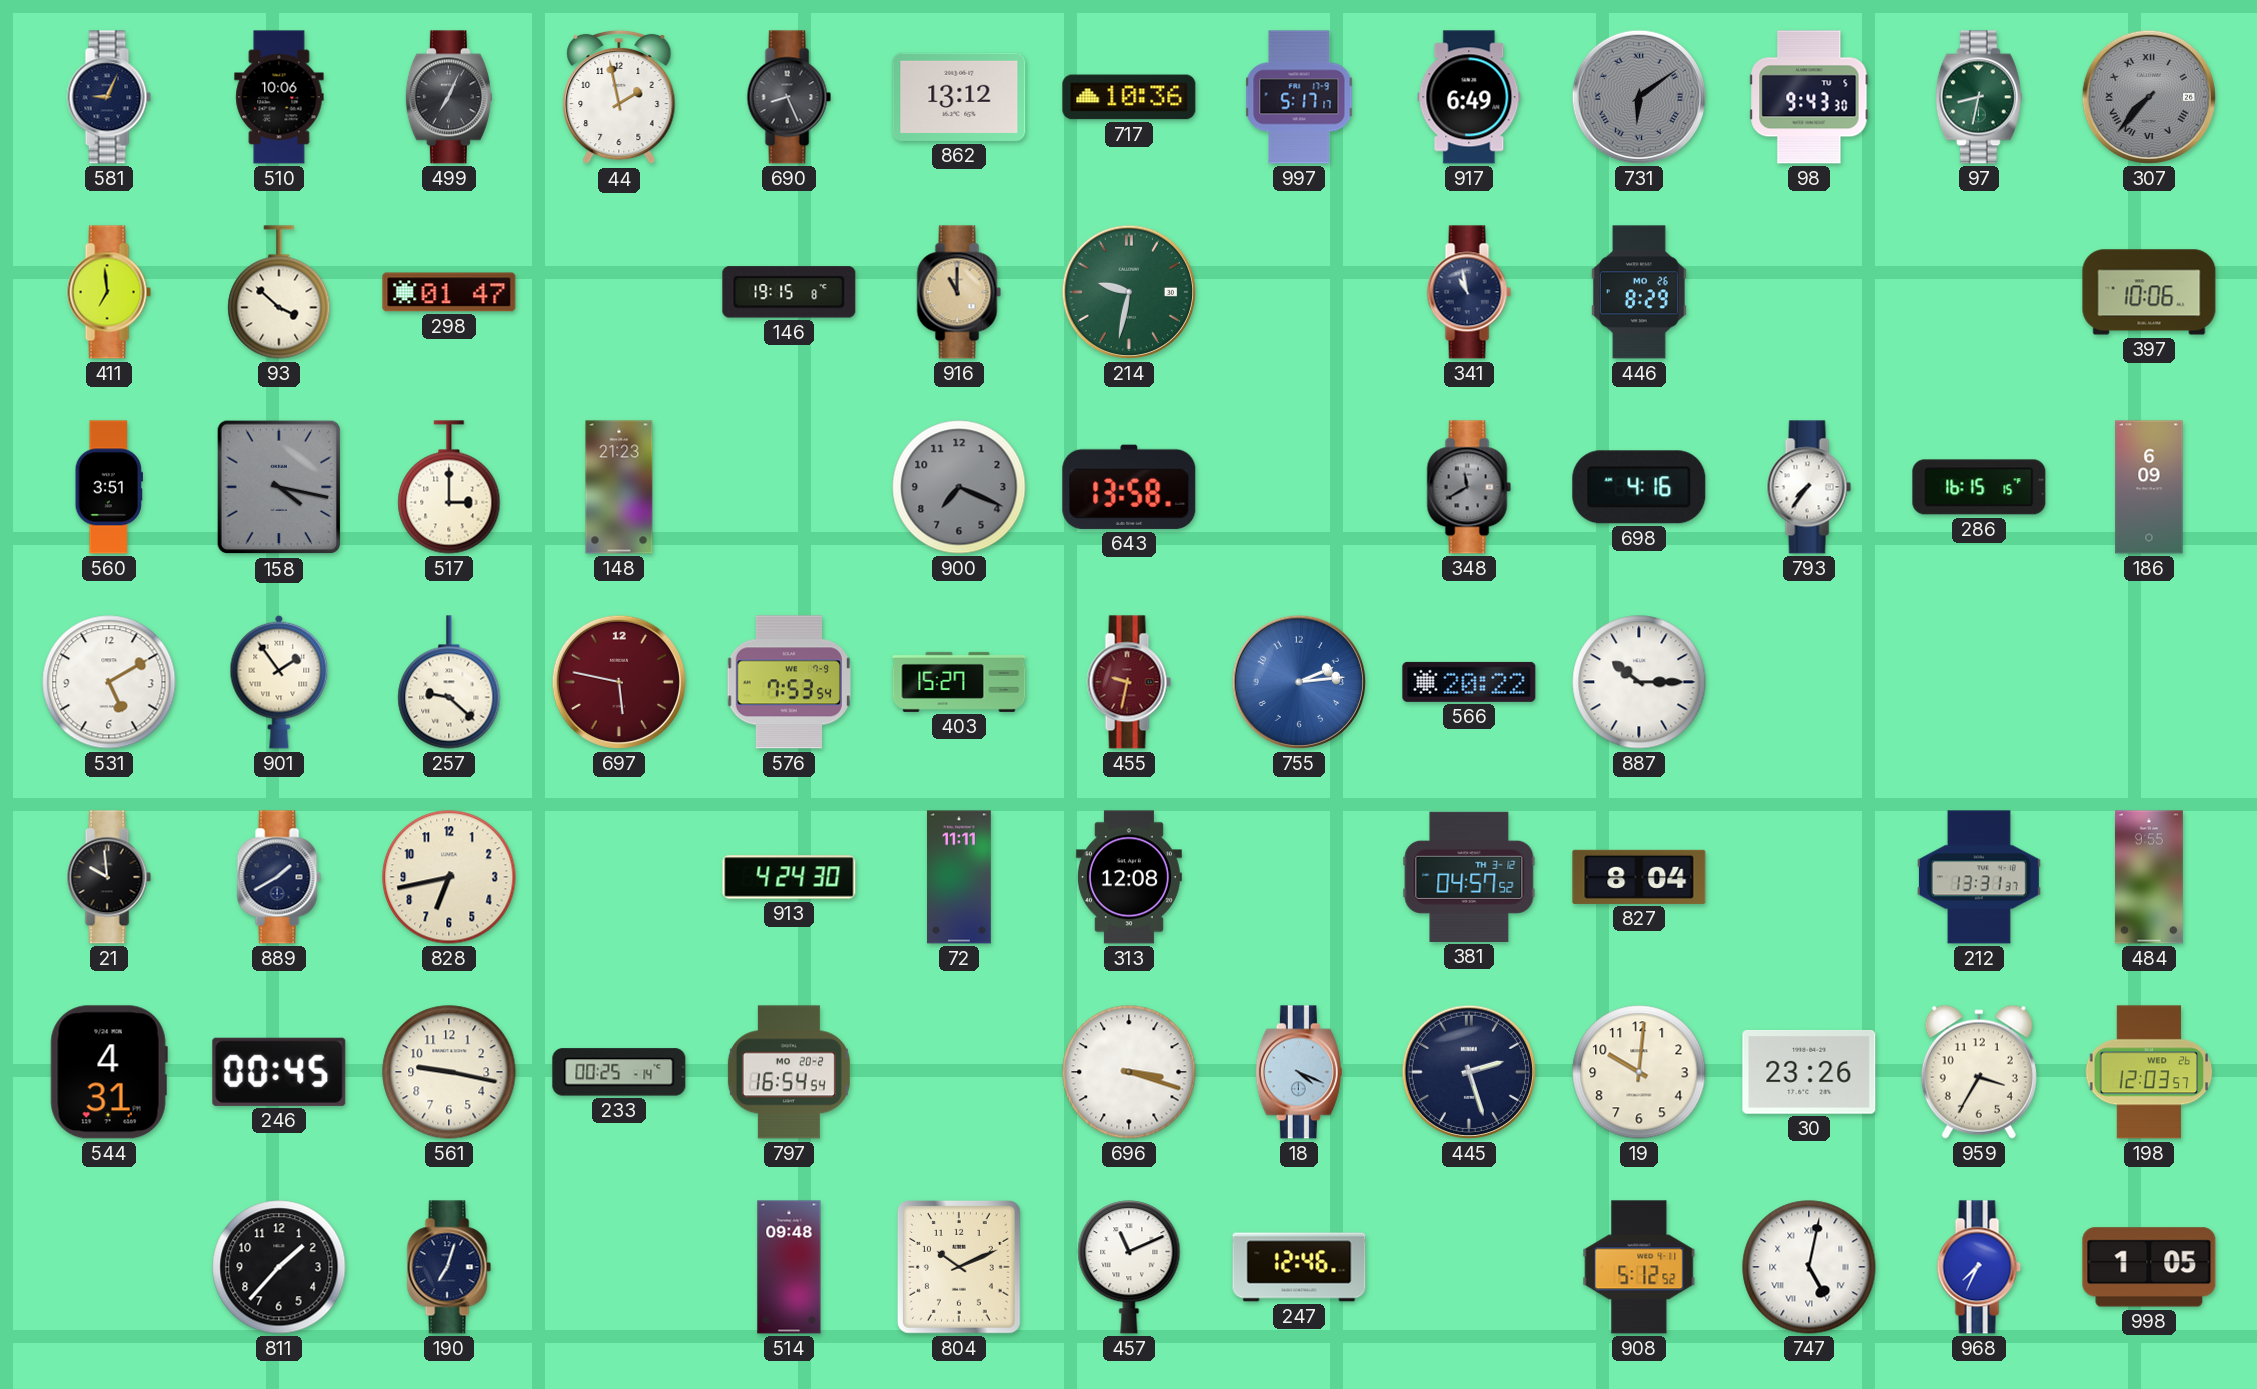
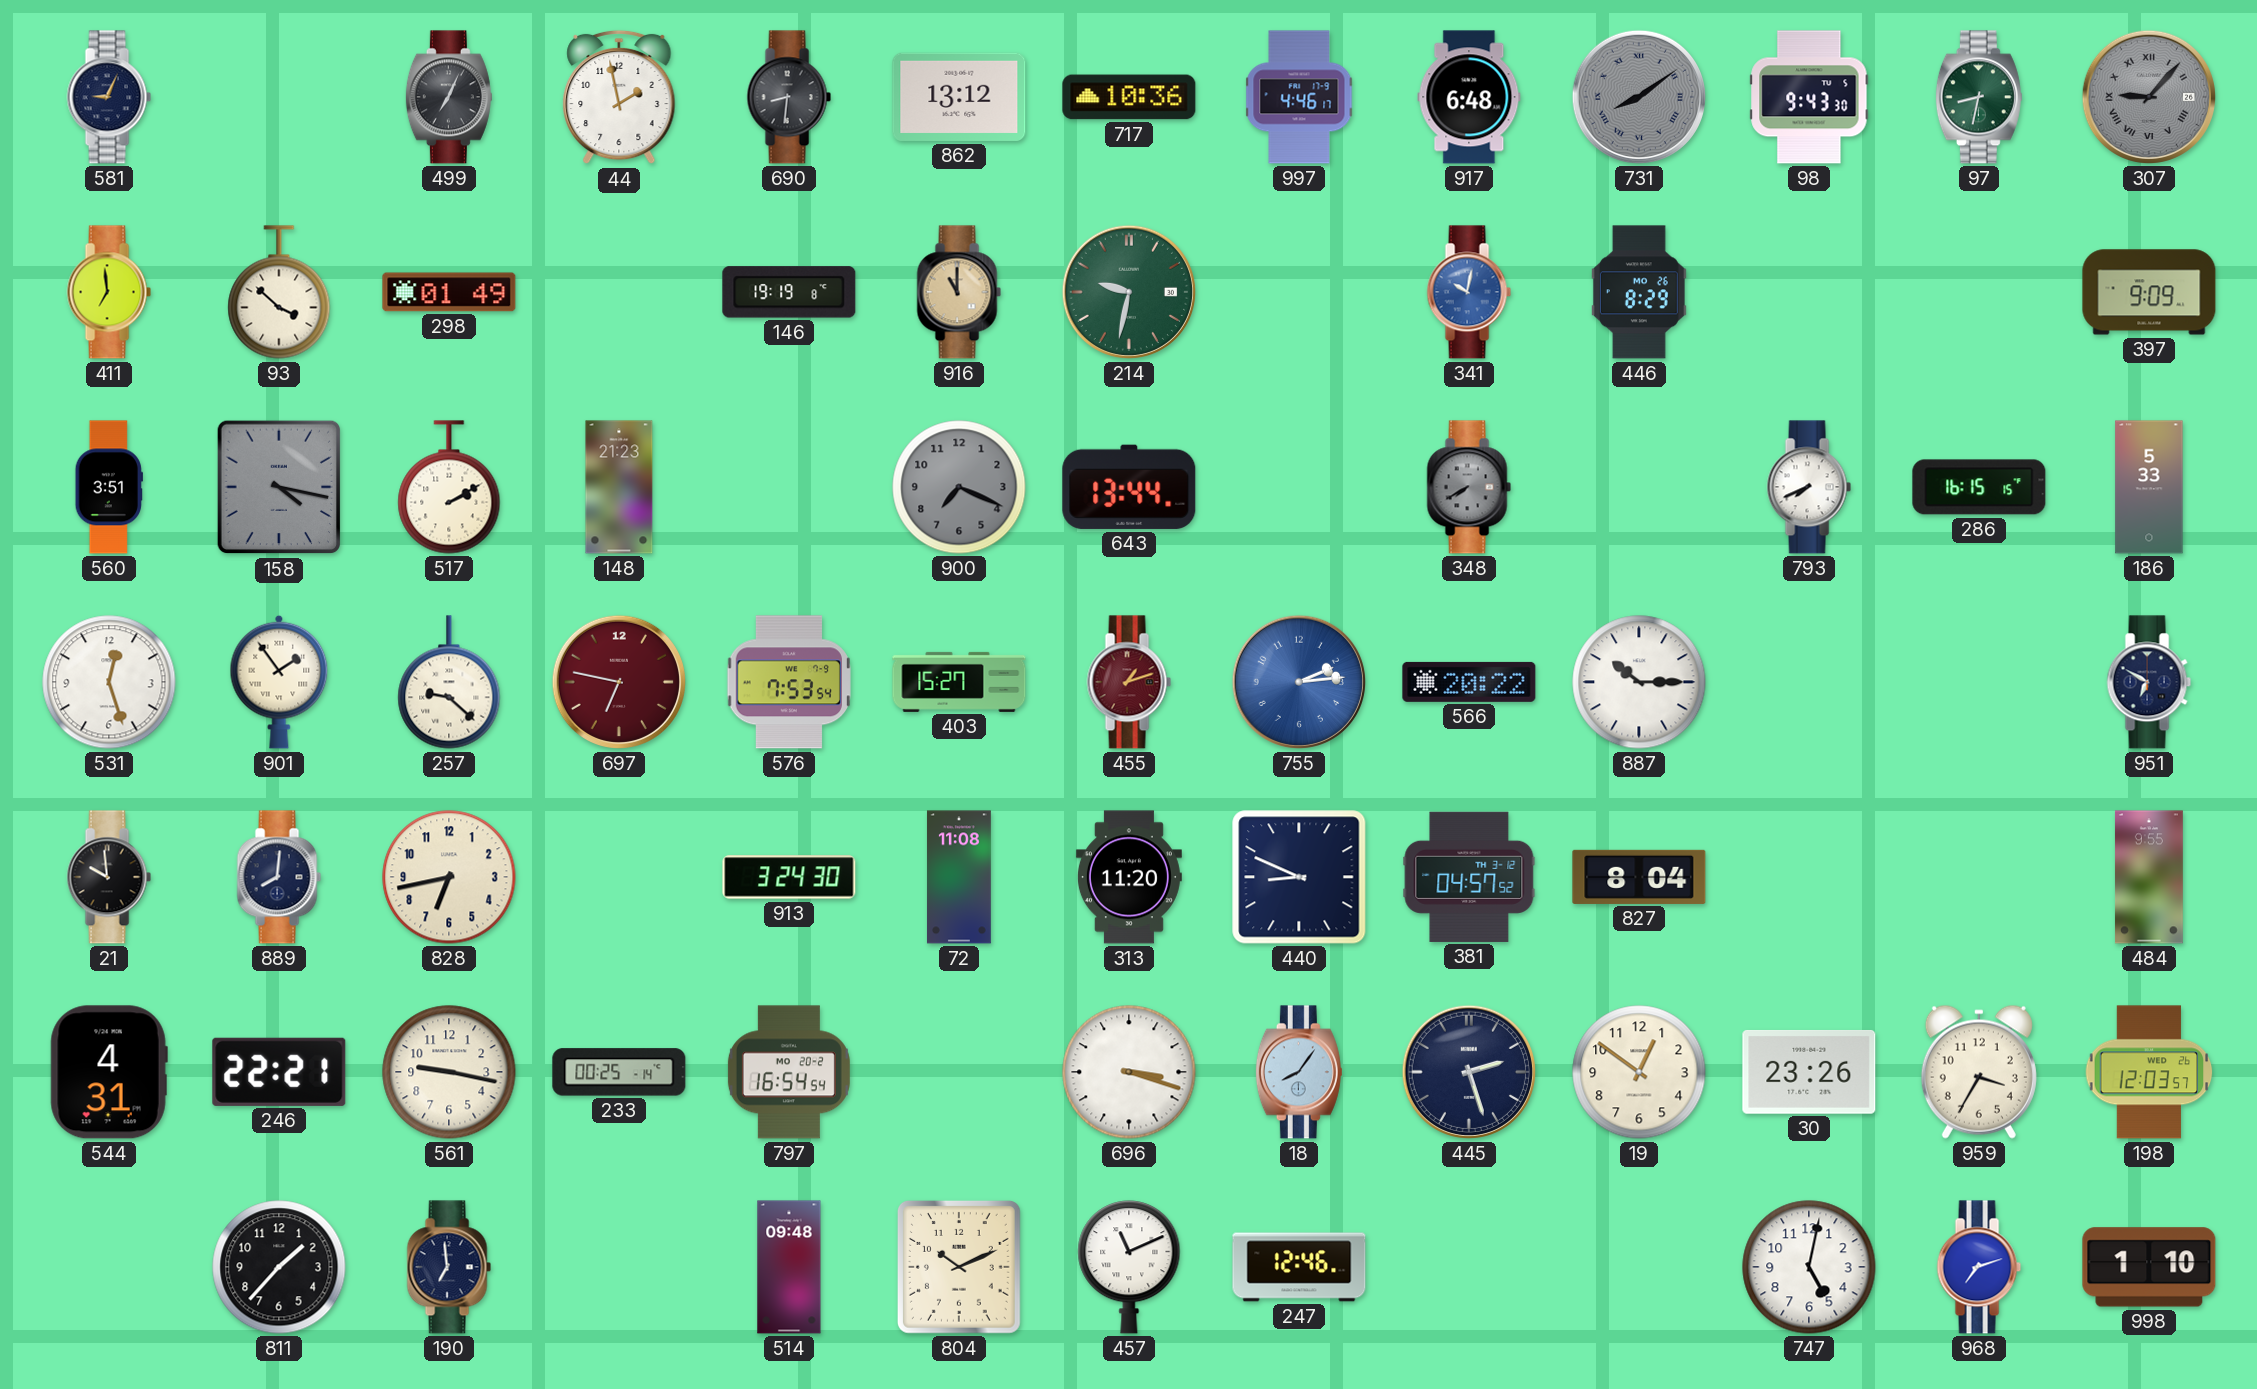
510: 10:06 -> none
690: 8:26 -> 8:31
997: 5:17 -> 4:46
917: 6:49 -> 6:48
731: 6:09 -> 8:09
307: 7:37 -> 9:07
298: 01:47 -> 01:49
146: 19:15 -> 19:19
341: 10:58 -> 10:02
341 dial: navy -> blue
397: 10:06 -> 9:09
517: 3:00 -> 2:10
643: 13:58 -> 13:44
348: 11:40 -> 7:40
698: 4:16 -> none
793: 7:36 -> 7:41
186: 6:09 -> 5:33
531: 5:10 -> 12:27
697: 5:47 -> 6:47
455: 9:32 -> 1:12
951: none -> 6:50
889: 1:40 -> 8:01
913: 4:24 -> 3:24
72: 11:11 -> 11:08
313: 12:08 -> 11:20
440: none -> 8:49
212: 13:31 -> none
246: 00:45 -> 22:21
18: 4:19 -> 8:06
19: 10:01 -> 12:51
190: 7:03 -> 6:59
908: 5:12 -> none
747 numerals: Roman -> Arabic
968: 7:34 -> 7:12
998: 1:05 -> 1:10
